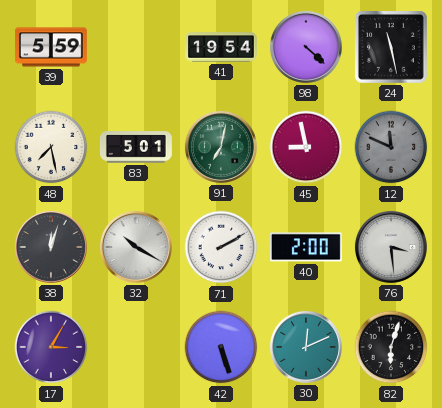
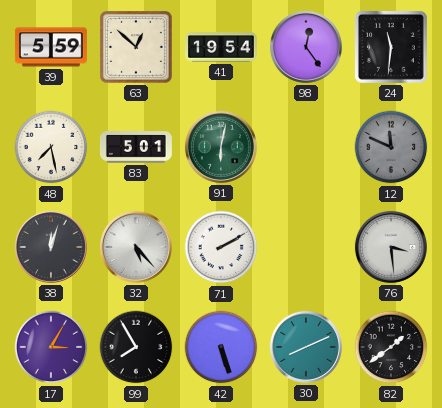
63: none -> 12:52
98: 4:22 -> 12:24
24: 11:28 -> 11:31
91: 7:02 -> 6:02
45: 8:58 -> none
32: 10:20 -> 5:23
40: 2:00 -> none
99: none -> 7:55
30: 12:11 -> 8:11
82: 6:03 -> 1:39
